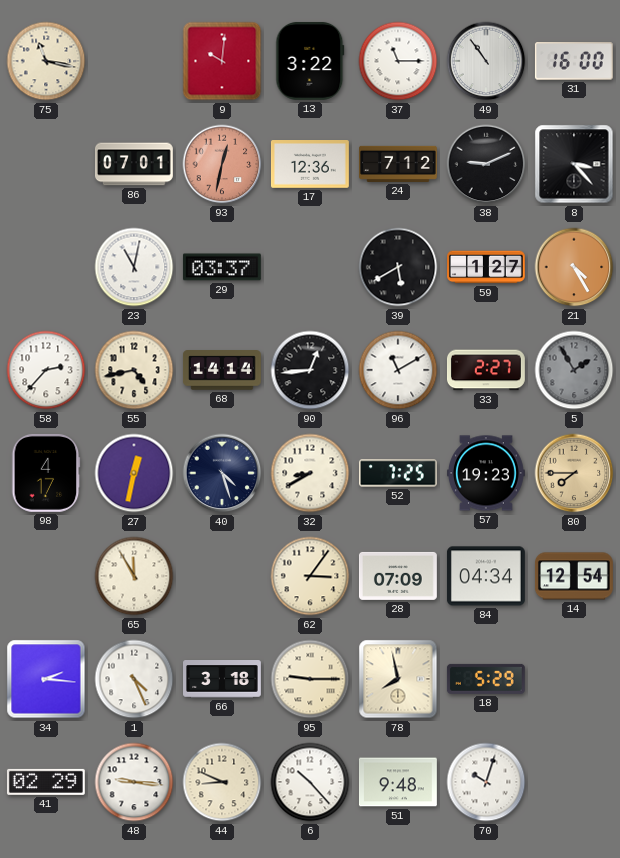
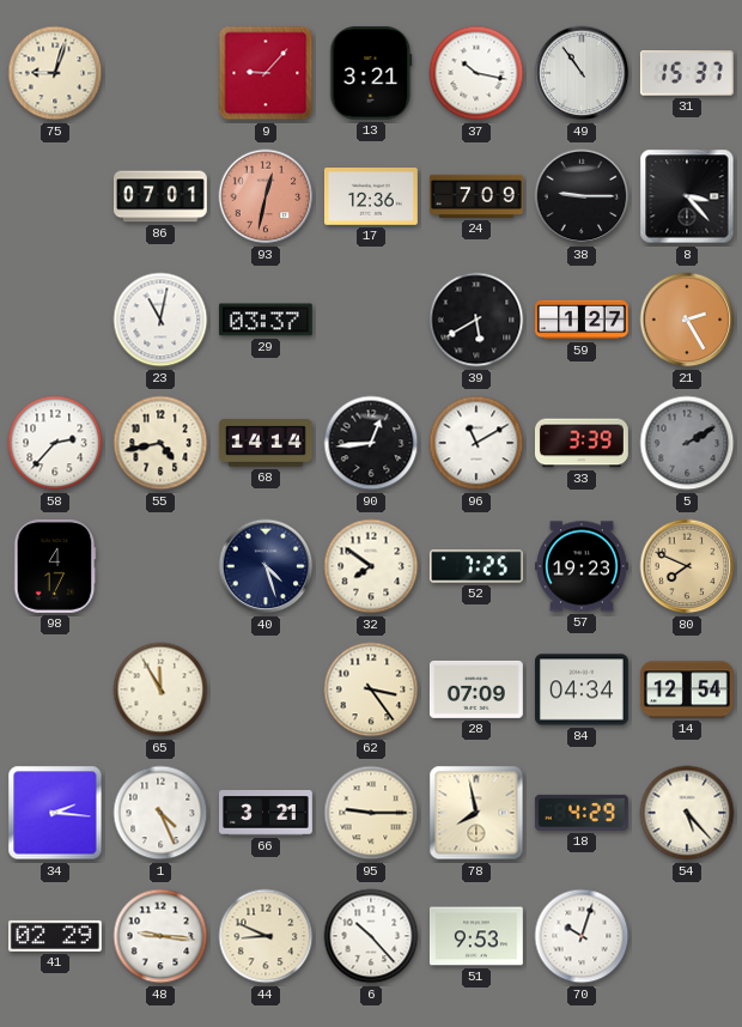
75: 11:17 -> 9:03
9: 10:01 -> 9:07
13: 3:22 -> 3:21
37: 11:15 -> 10:17
31: 16:00 -> 15:37
24: 7:12 -> 7:09
38: 9:11 -> 9:15
21: 4:25 -> 2:25
33: 2:27 -> 3:39
5: 1:55 -> 2:10
27: 12:32 -> none
32: 8:40 -> 7:51
80: 7:45 -> 7:49
62: 3:06 -> 3:24
66: 3:18 -> 3:21
18: 5:29 -> 4:29
54: none -> 5:23
51: 9:48 -> 9:53
